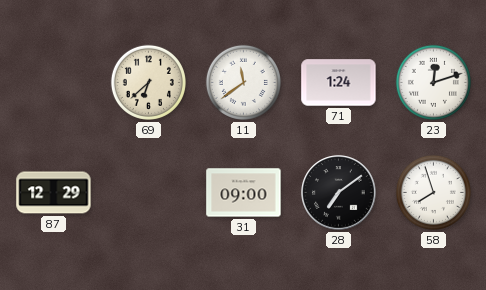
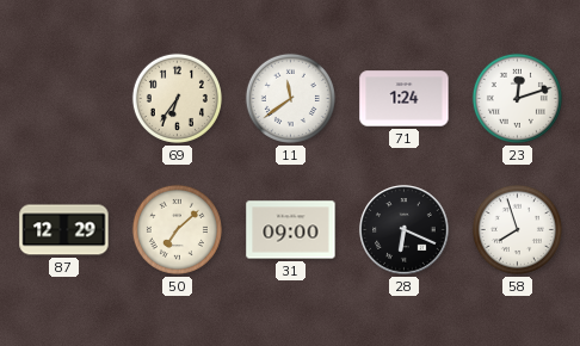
69: 6:38 -> 6:36
50: none -> 7:08
28: 7:09 -> 6:19
